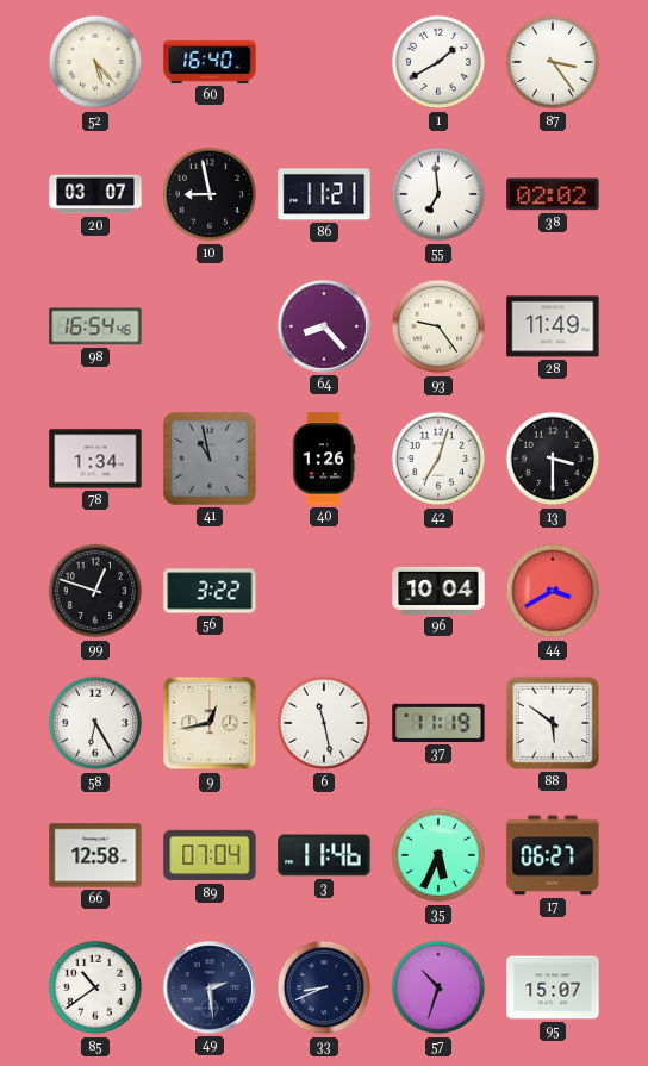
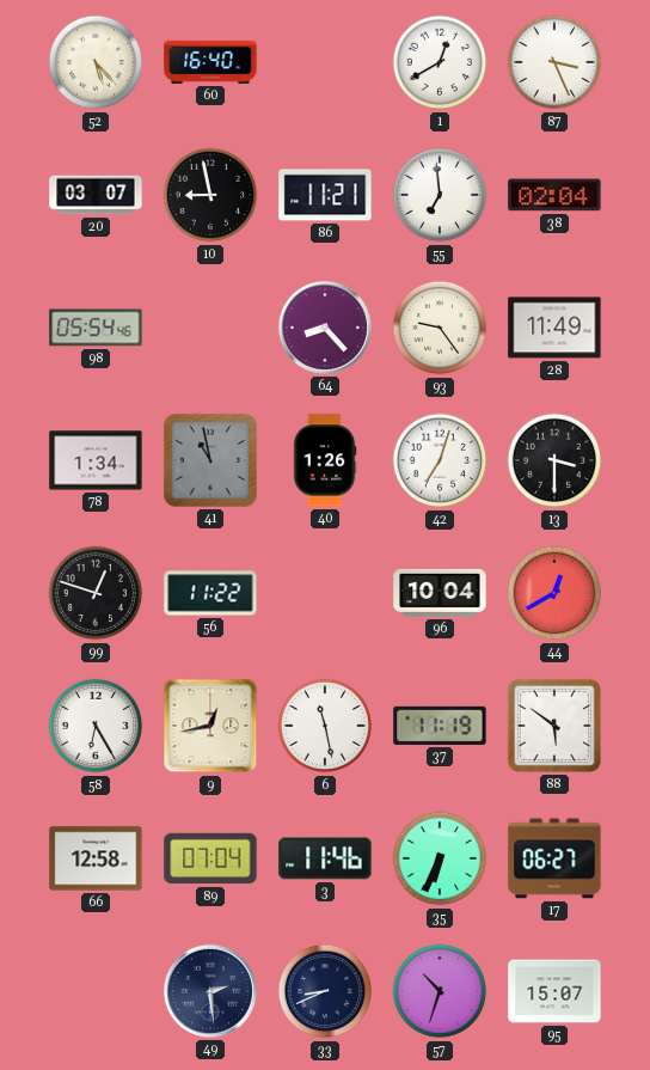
1: 1:40 -> 12:40
87: 3:24 -> 3:26
38: 02:02 -> 02:04
98: 16:54 -> 05:54
56: 3:22 -> 11:22
44: 3:40 -> 12:40
35: 5:34 -> 6:34
85: 10:39 -> none
